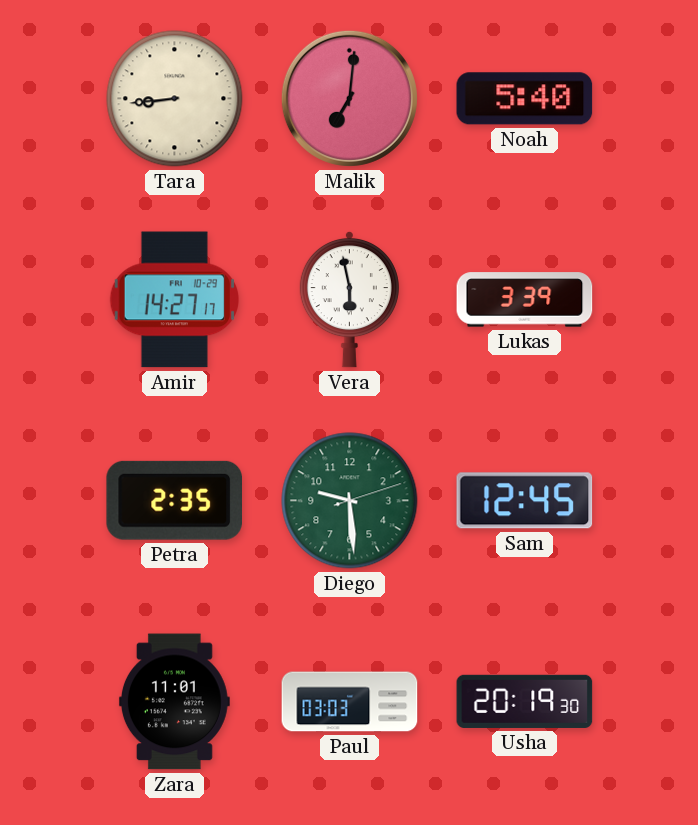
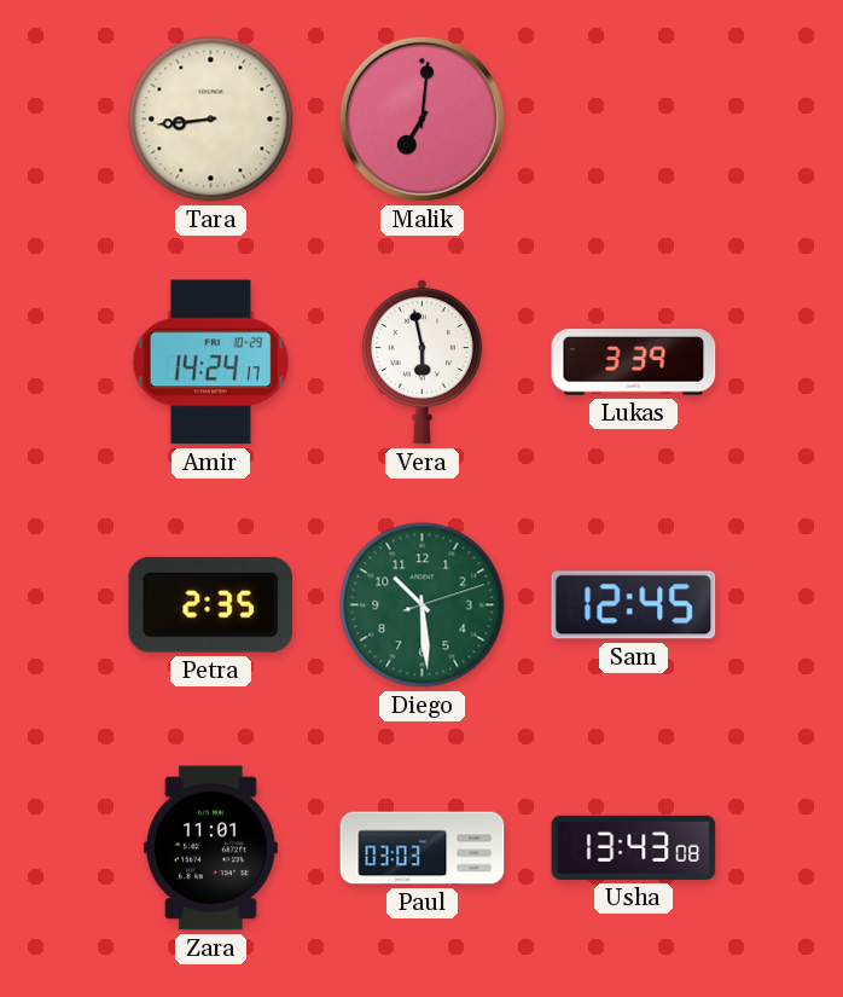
Noah: 5:40 -> none
Amir: 14:27 -> 14:24
Diego: 9:29 -> 10:29
Usha: 20:19 -> 13:43
